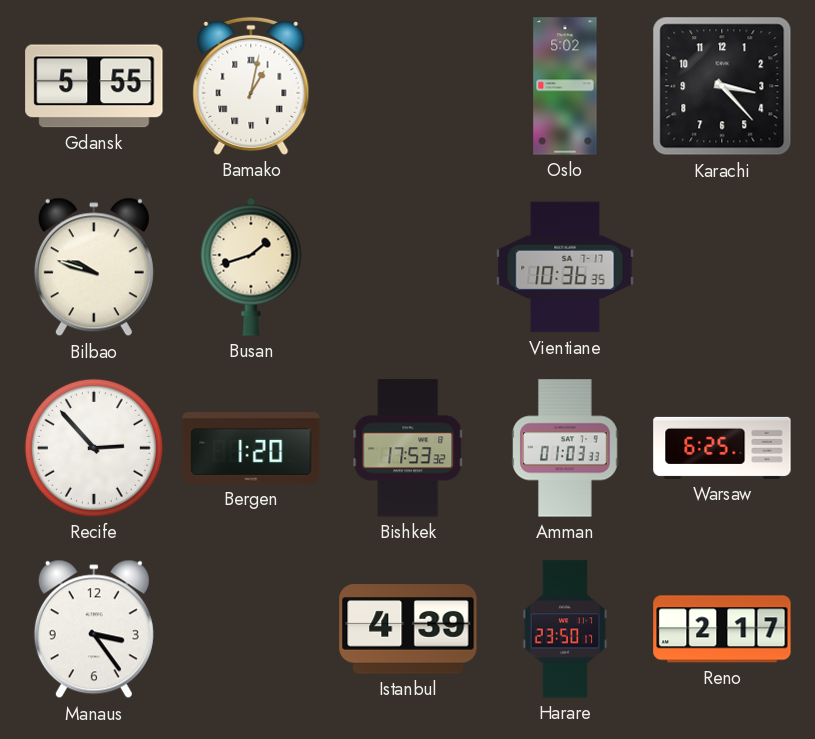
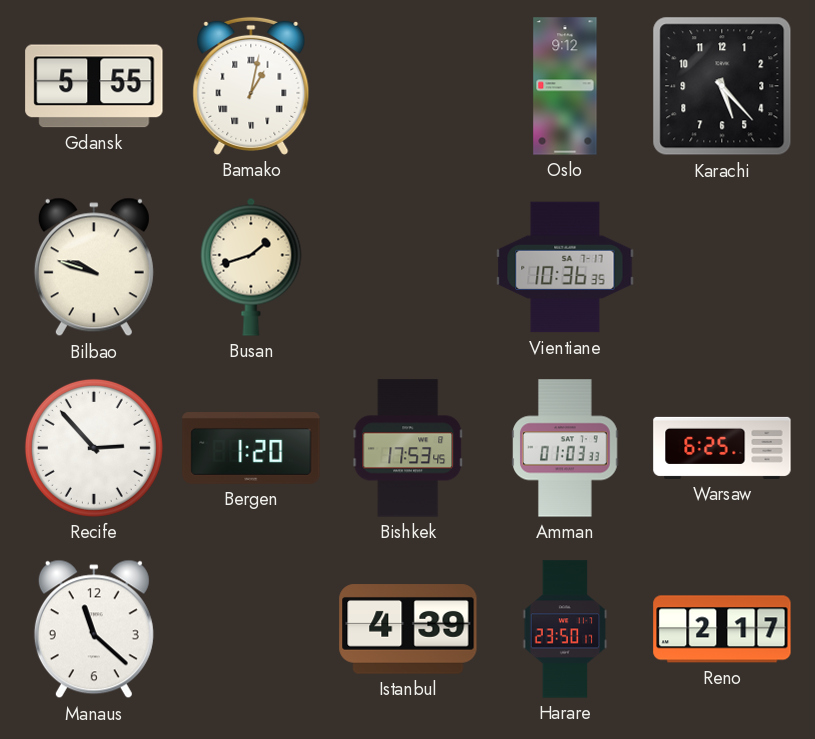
Oslo: 5:02 -> 9:12
Karachi: 3:23 -> 5:23
Bishkek: 17:53:32 -> 17:53:45
Manaus: 3:24 -> 11:22
